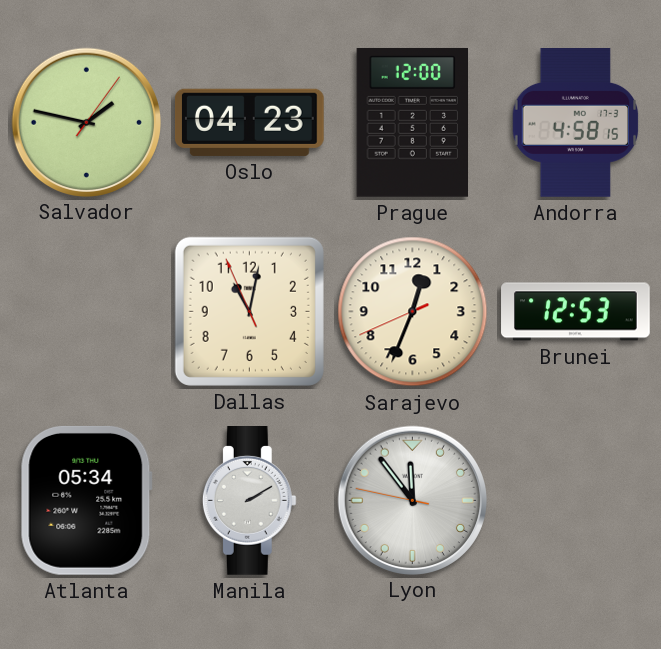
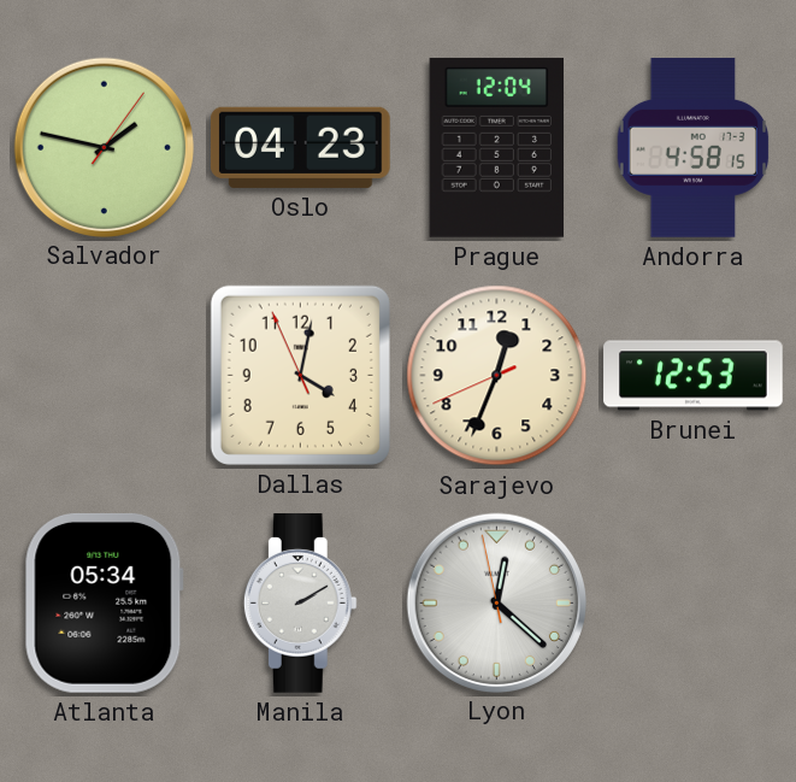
Prague: 12:00 -> 12:04
Dallas: 11:01 -> 4:01
Lyon: 11:53 -> 12:21
